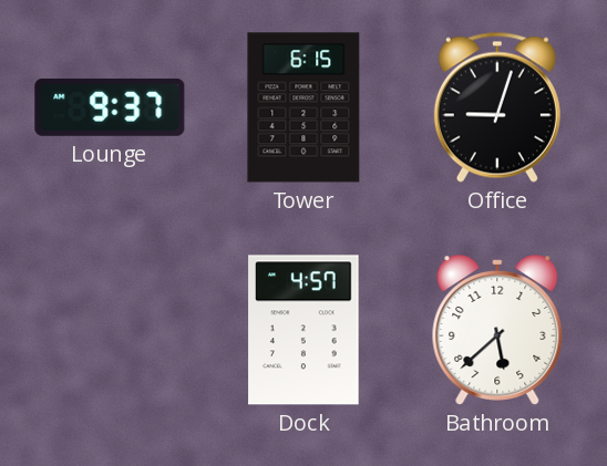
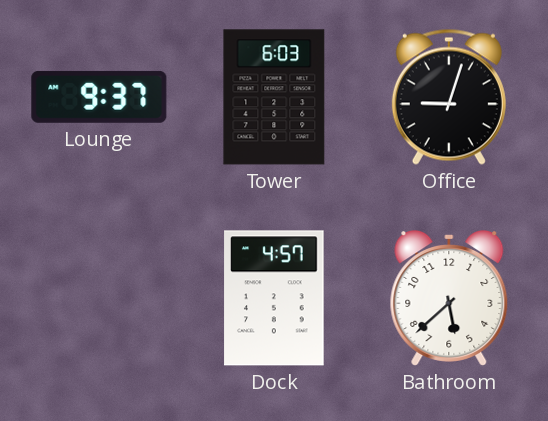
Tower: 6:15 -> 6:03
